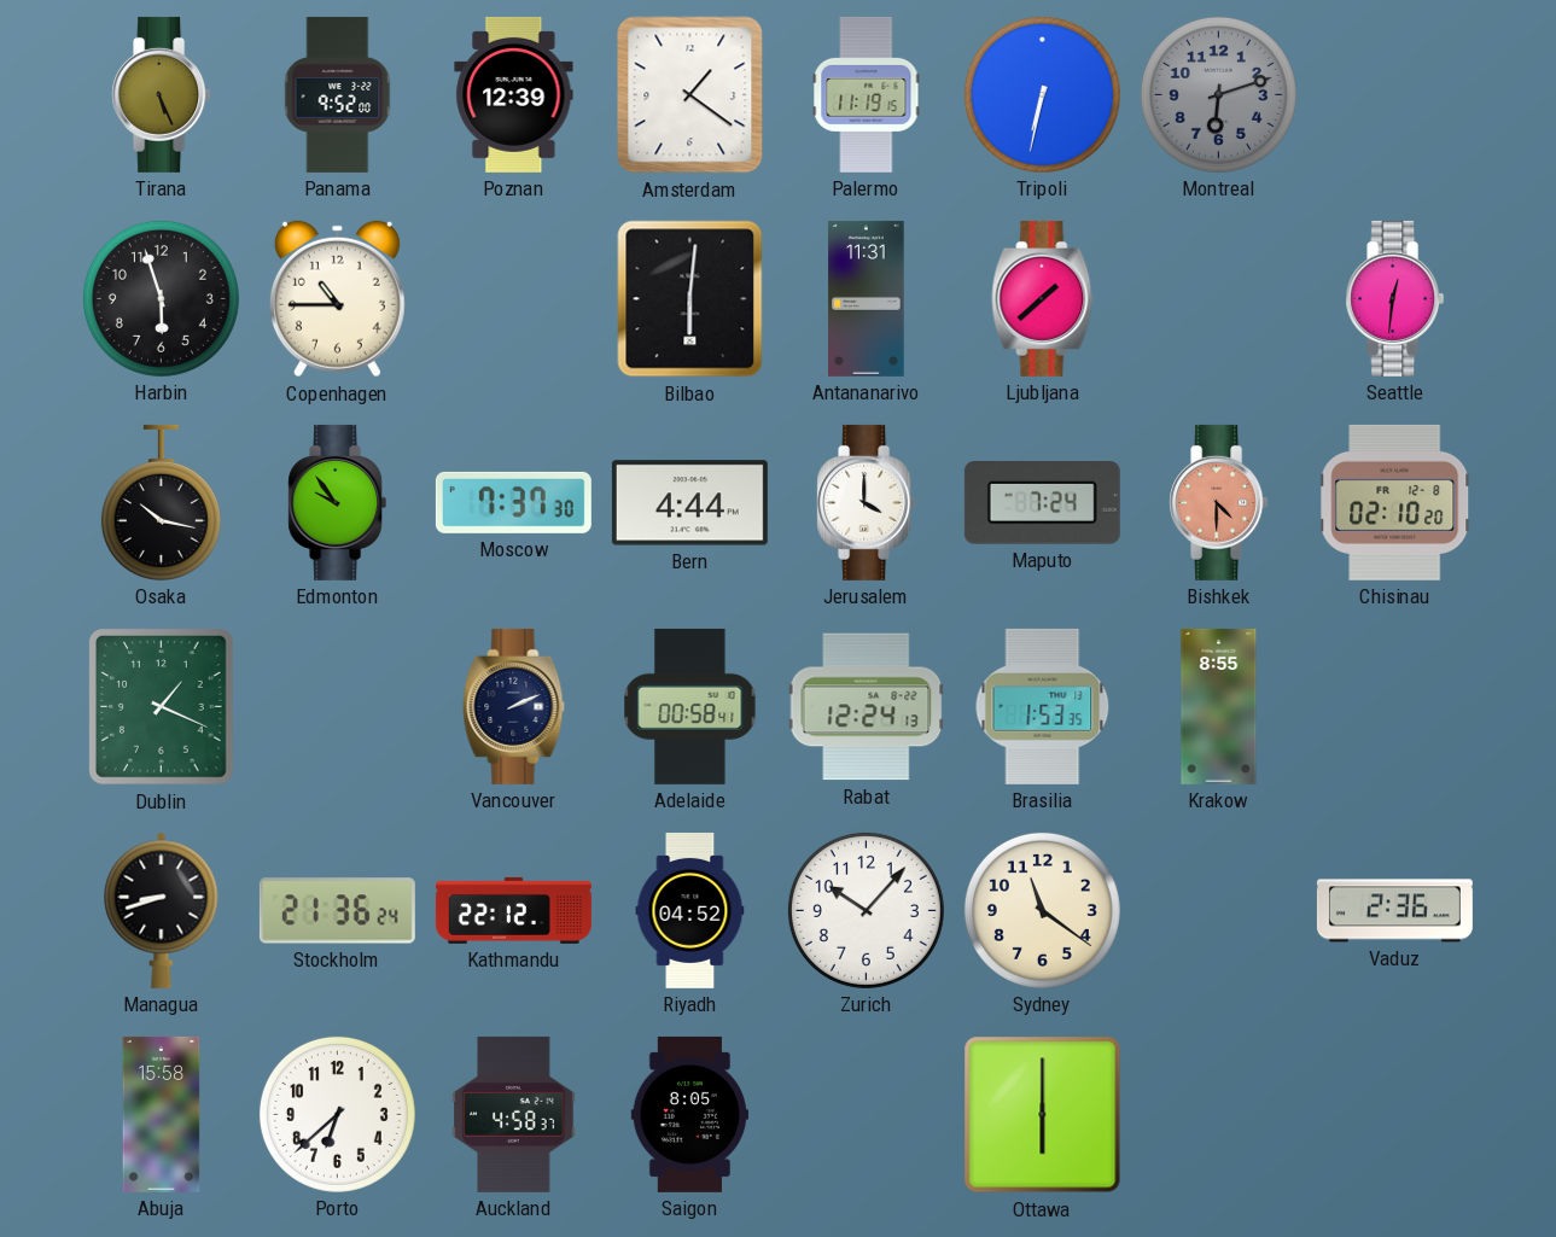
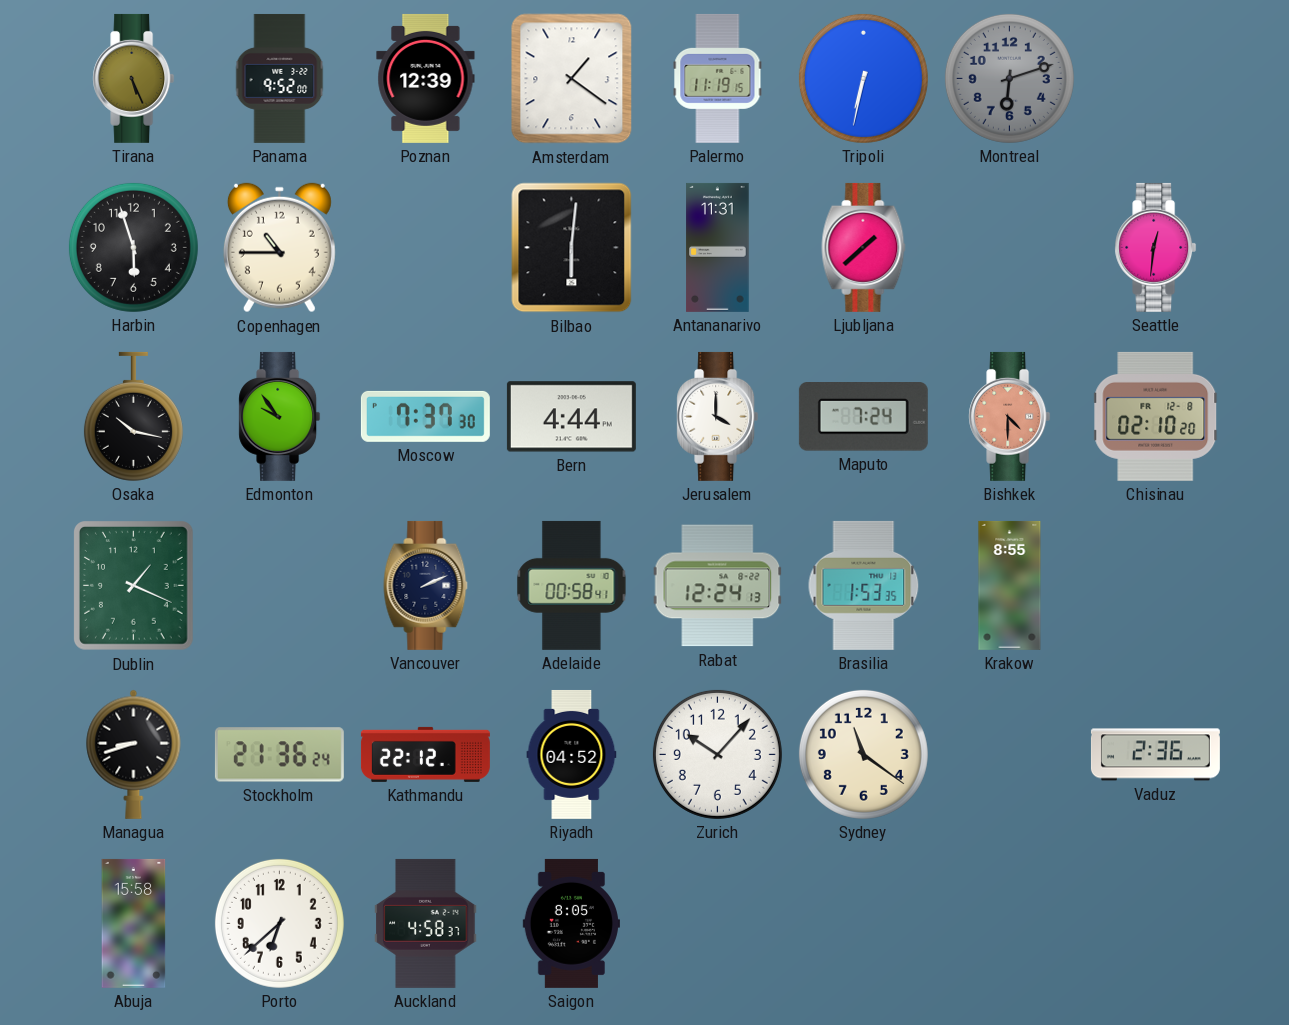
Ottawa: 6:00 -> none
